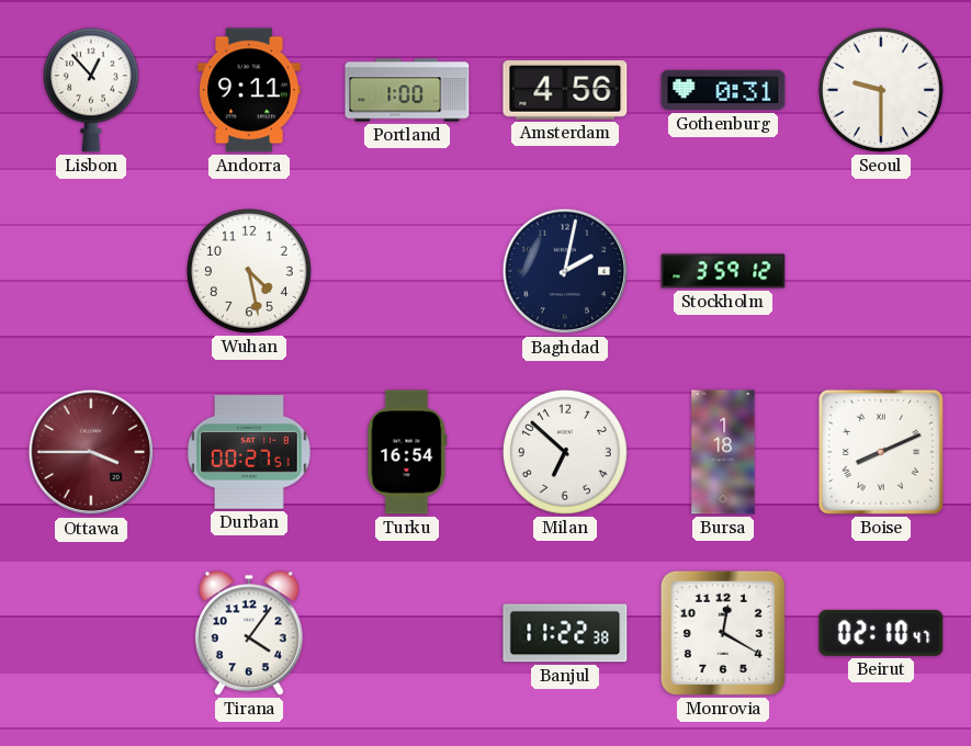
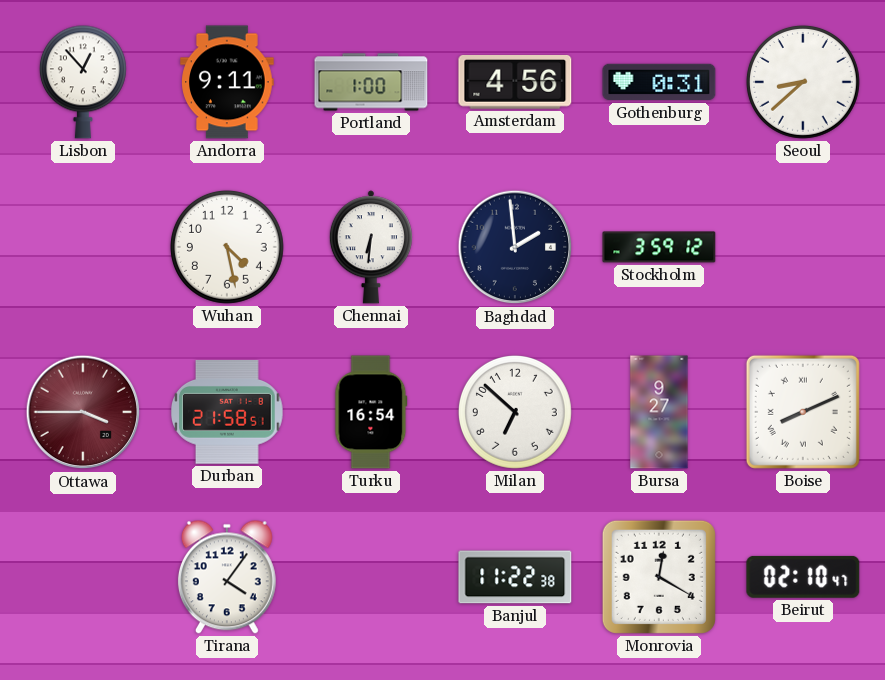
Seoul: 9:30 -> 8:38
Chennai: none -> 6:31
Baghdad: 2:02 -> 1:59
Durban: 00:27 -> 21:58
Bursa: 1:18 -> 9:27
